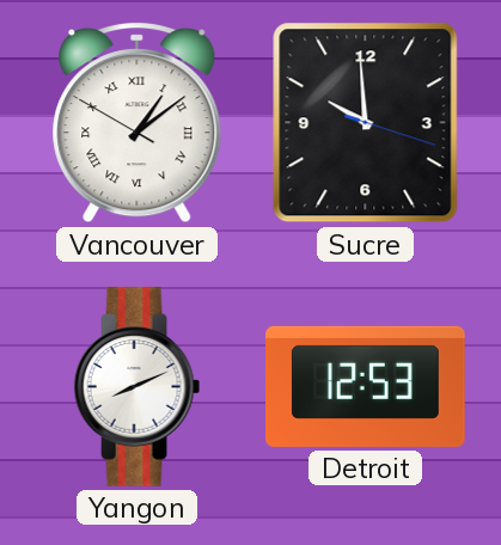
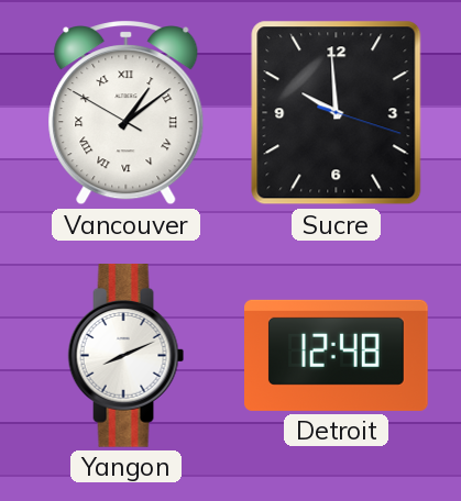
Detroit: 12:53 -> 12:48
